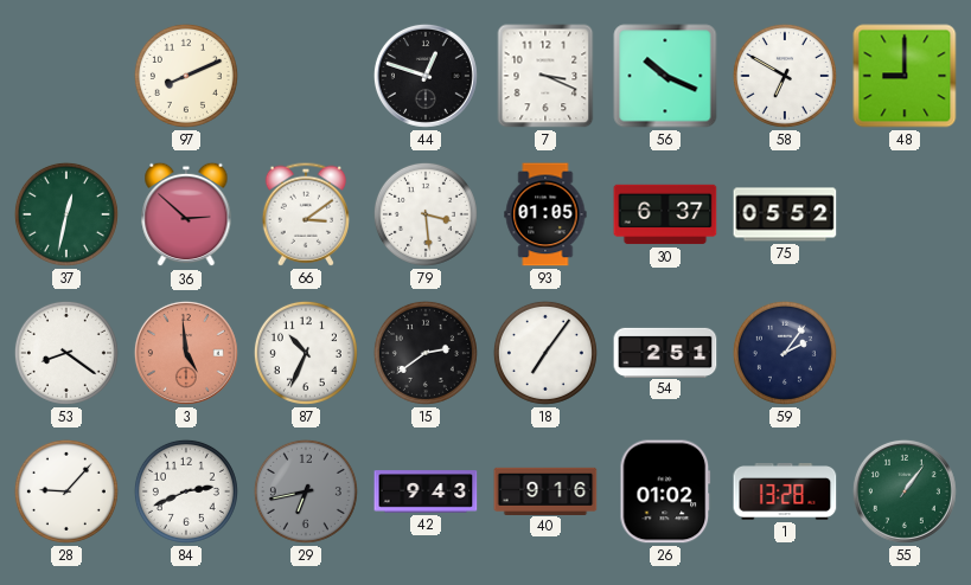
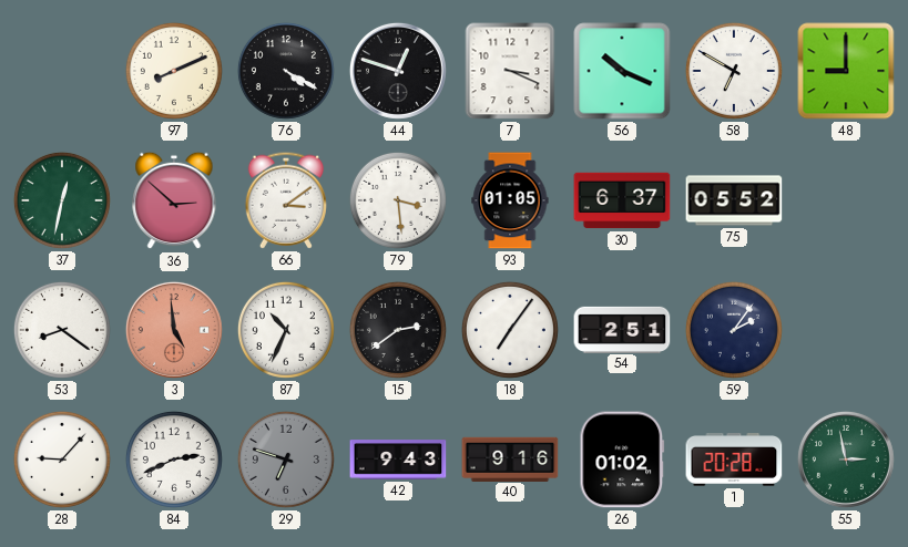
76: none -> 4:20
29: 6:43 -> 6:48
1: 13:28 -> 20:28
55: 1:06 -> 2:58
